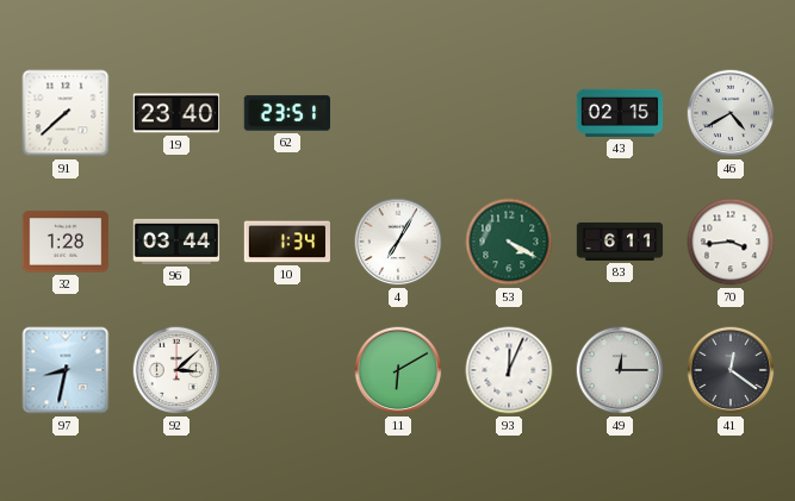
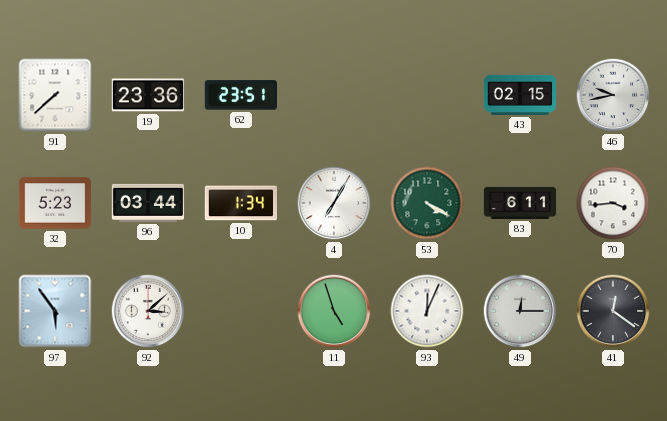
19: 23:40 -> 23:36
46: 4:40 -> 9:43
32: 1:28 -> 5:23
97: 8:32 -> 5:54
11: 6:10 -> 4:57
